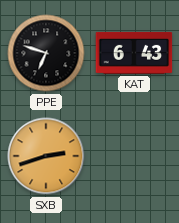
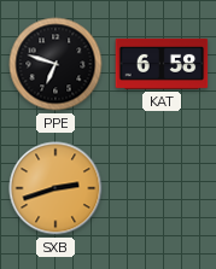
KAT: 6:43 -> 6:58
